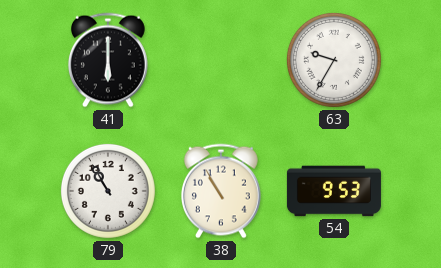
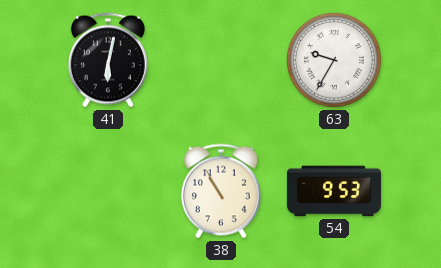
41: 6:00 -> 6:02
79: 10:55 -> none
